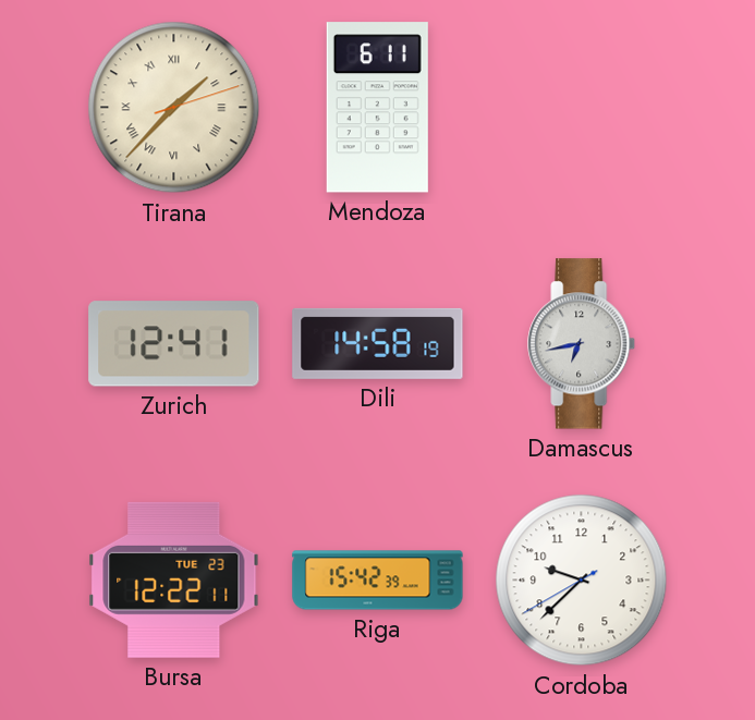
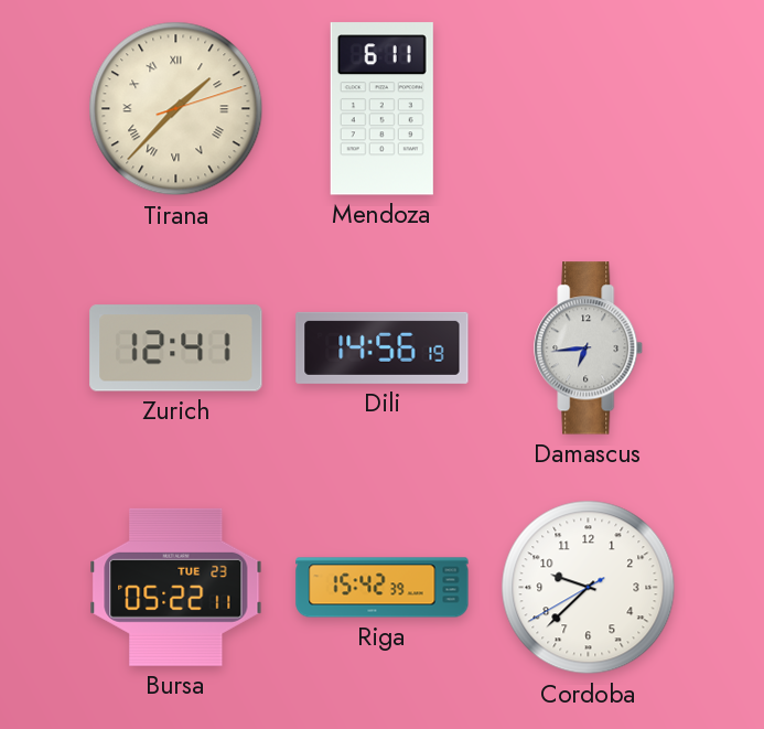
Dili: 14:58 -> 14:56
Damascus: 6:43 -> 6:44
Bursa: 12:22 -> 05:22
